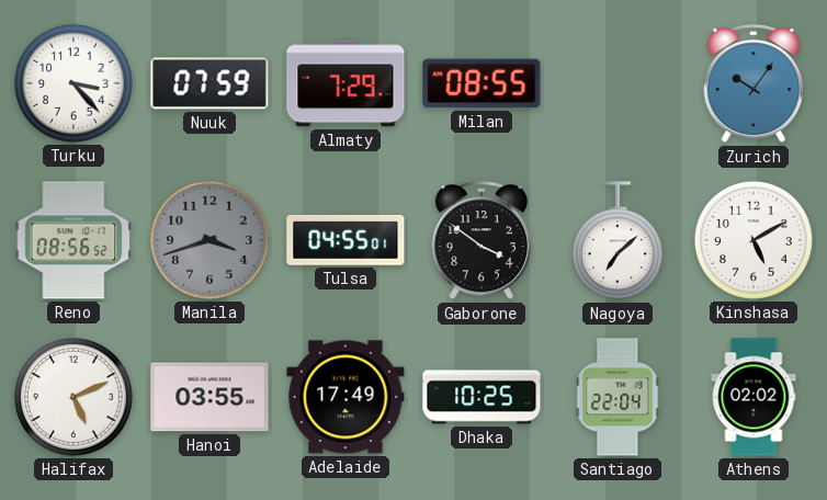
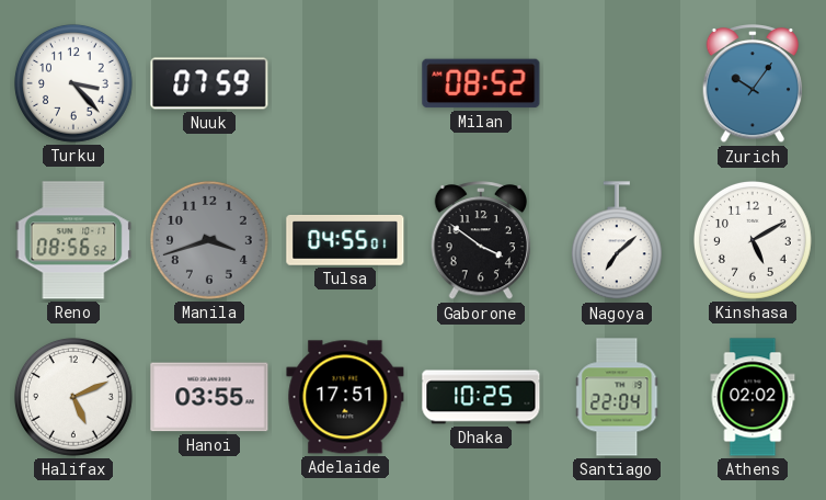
Almaty: 7:29 -> none
Milan: 08:55 -> 08:52
Adelaide: 17:49 -> 17:51
